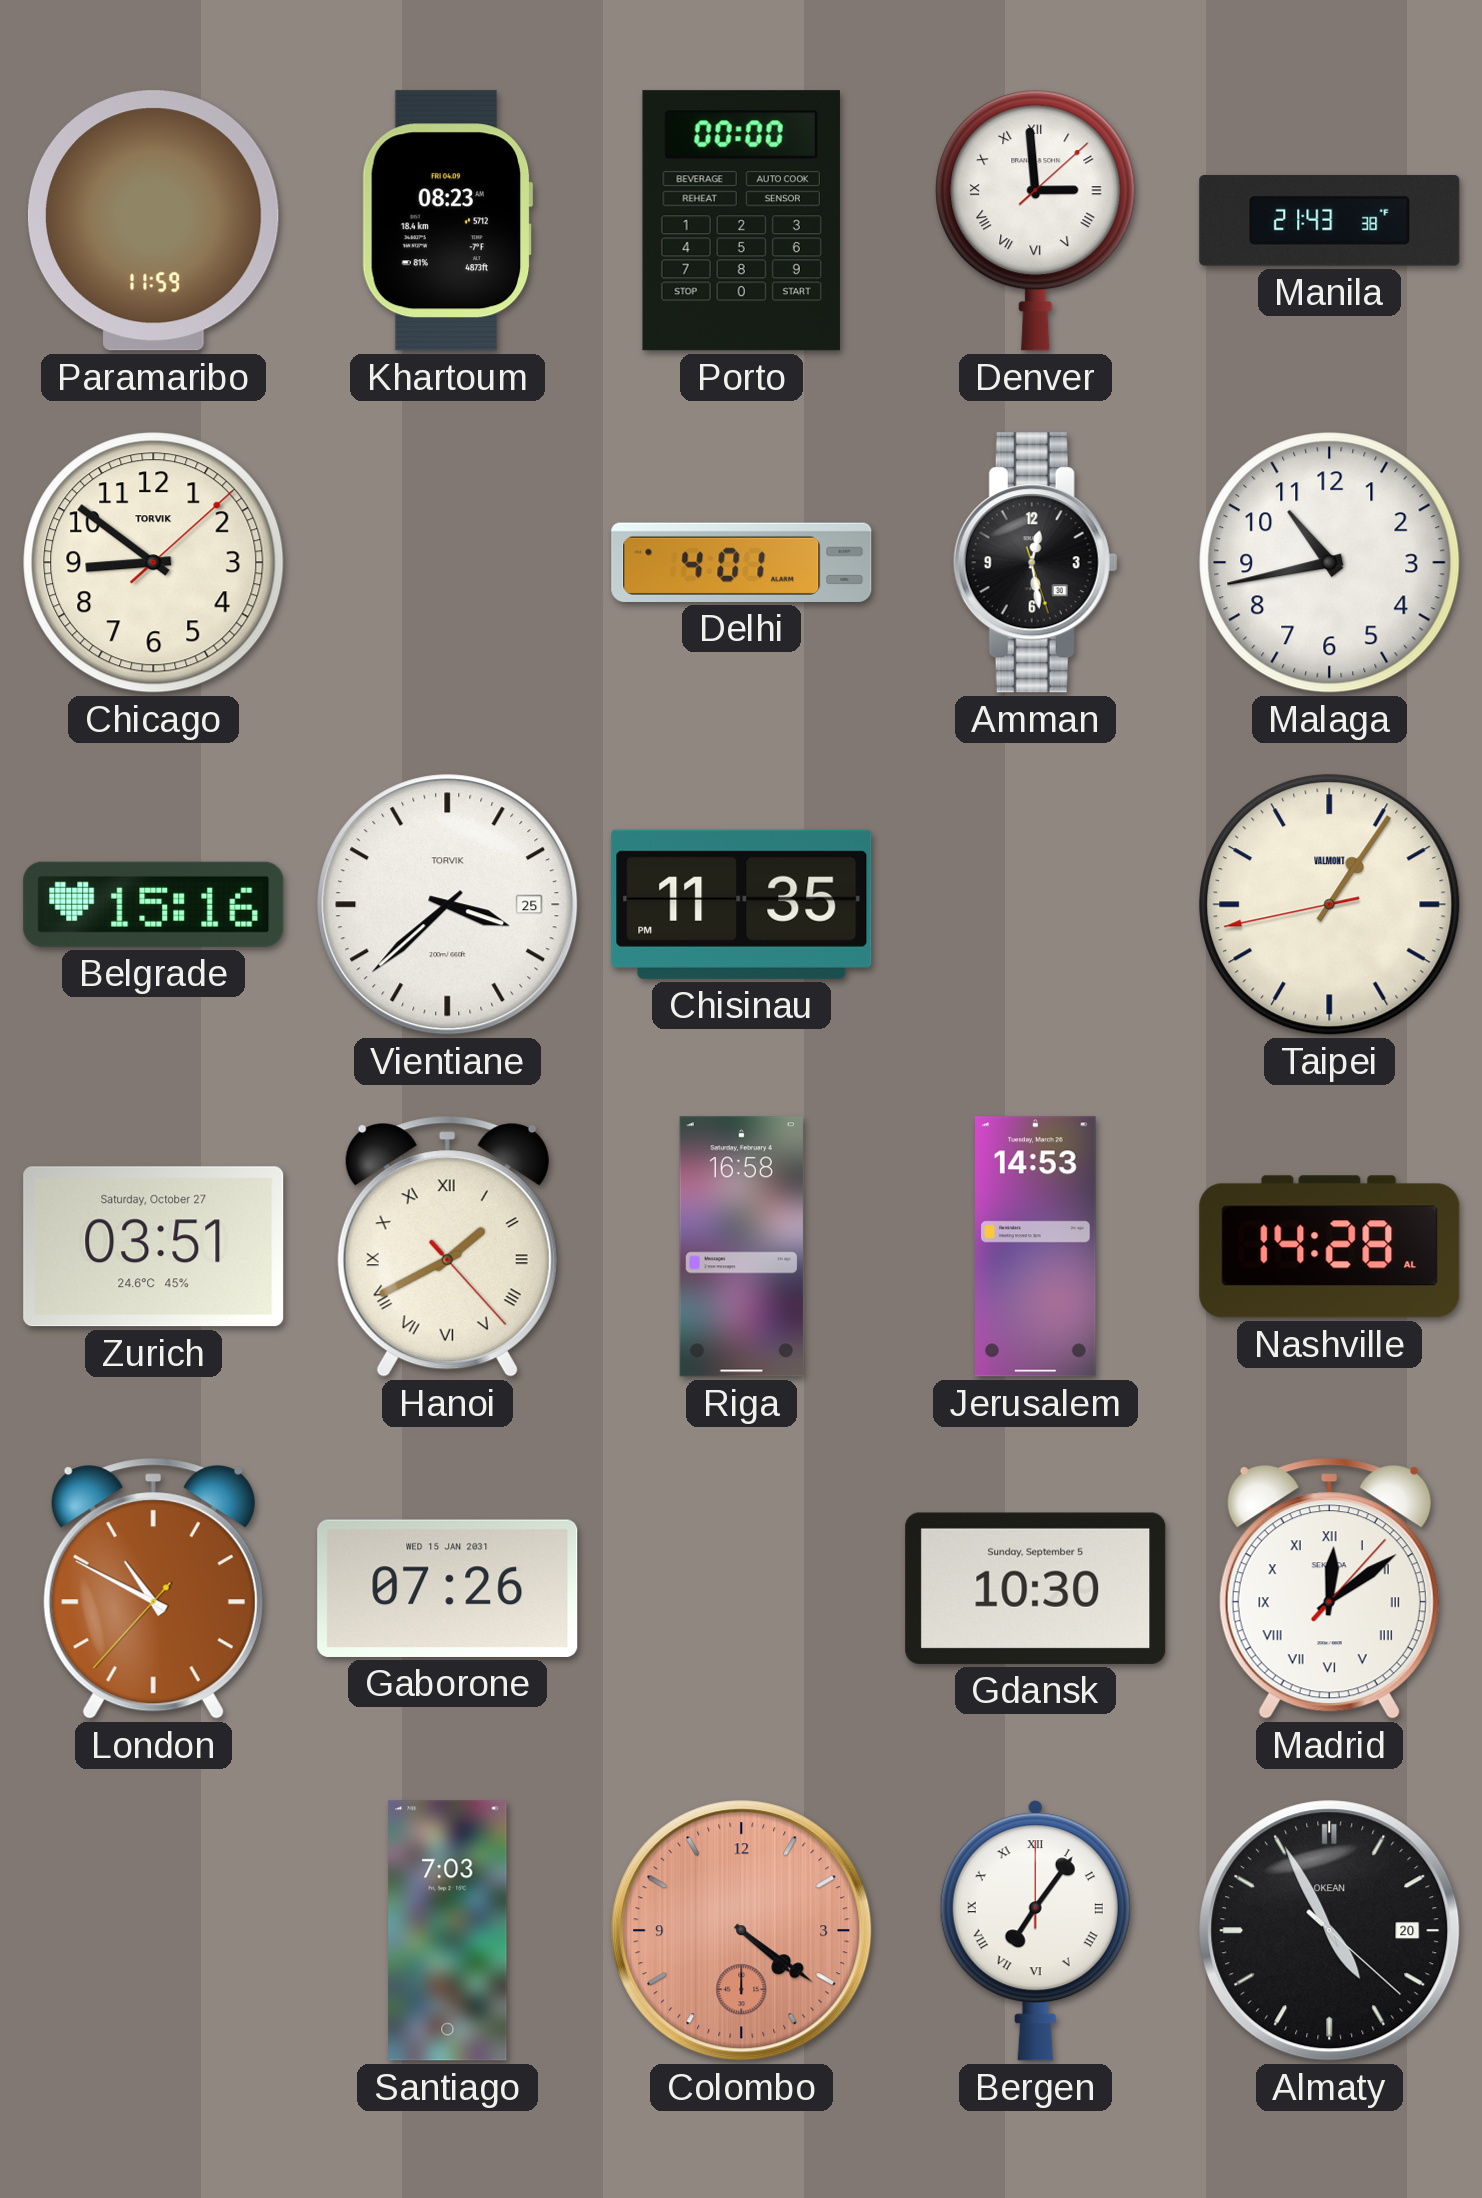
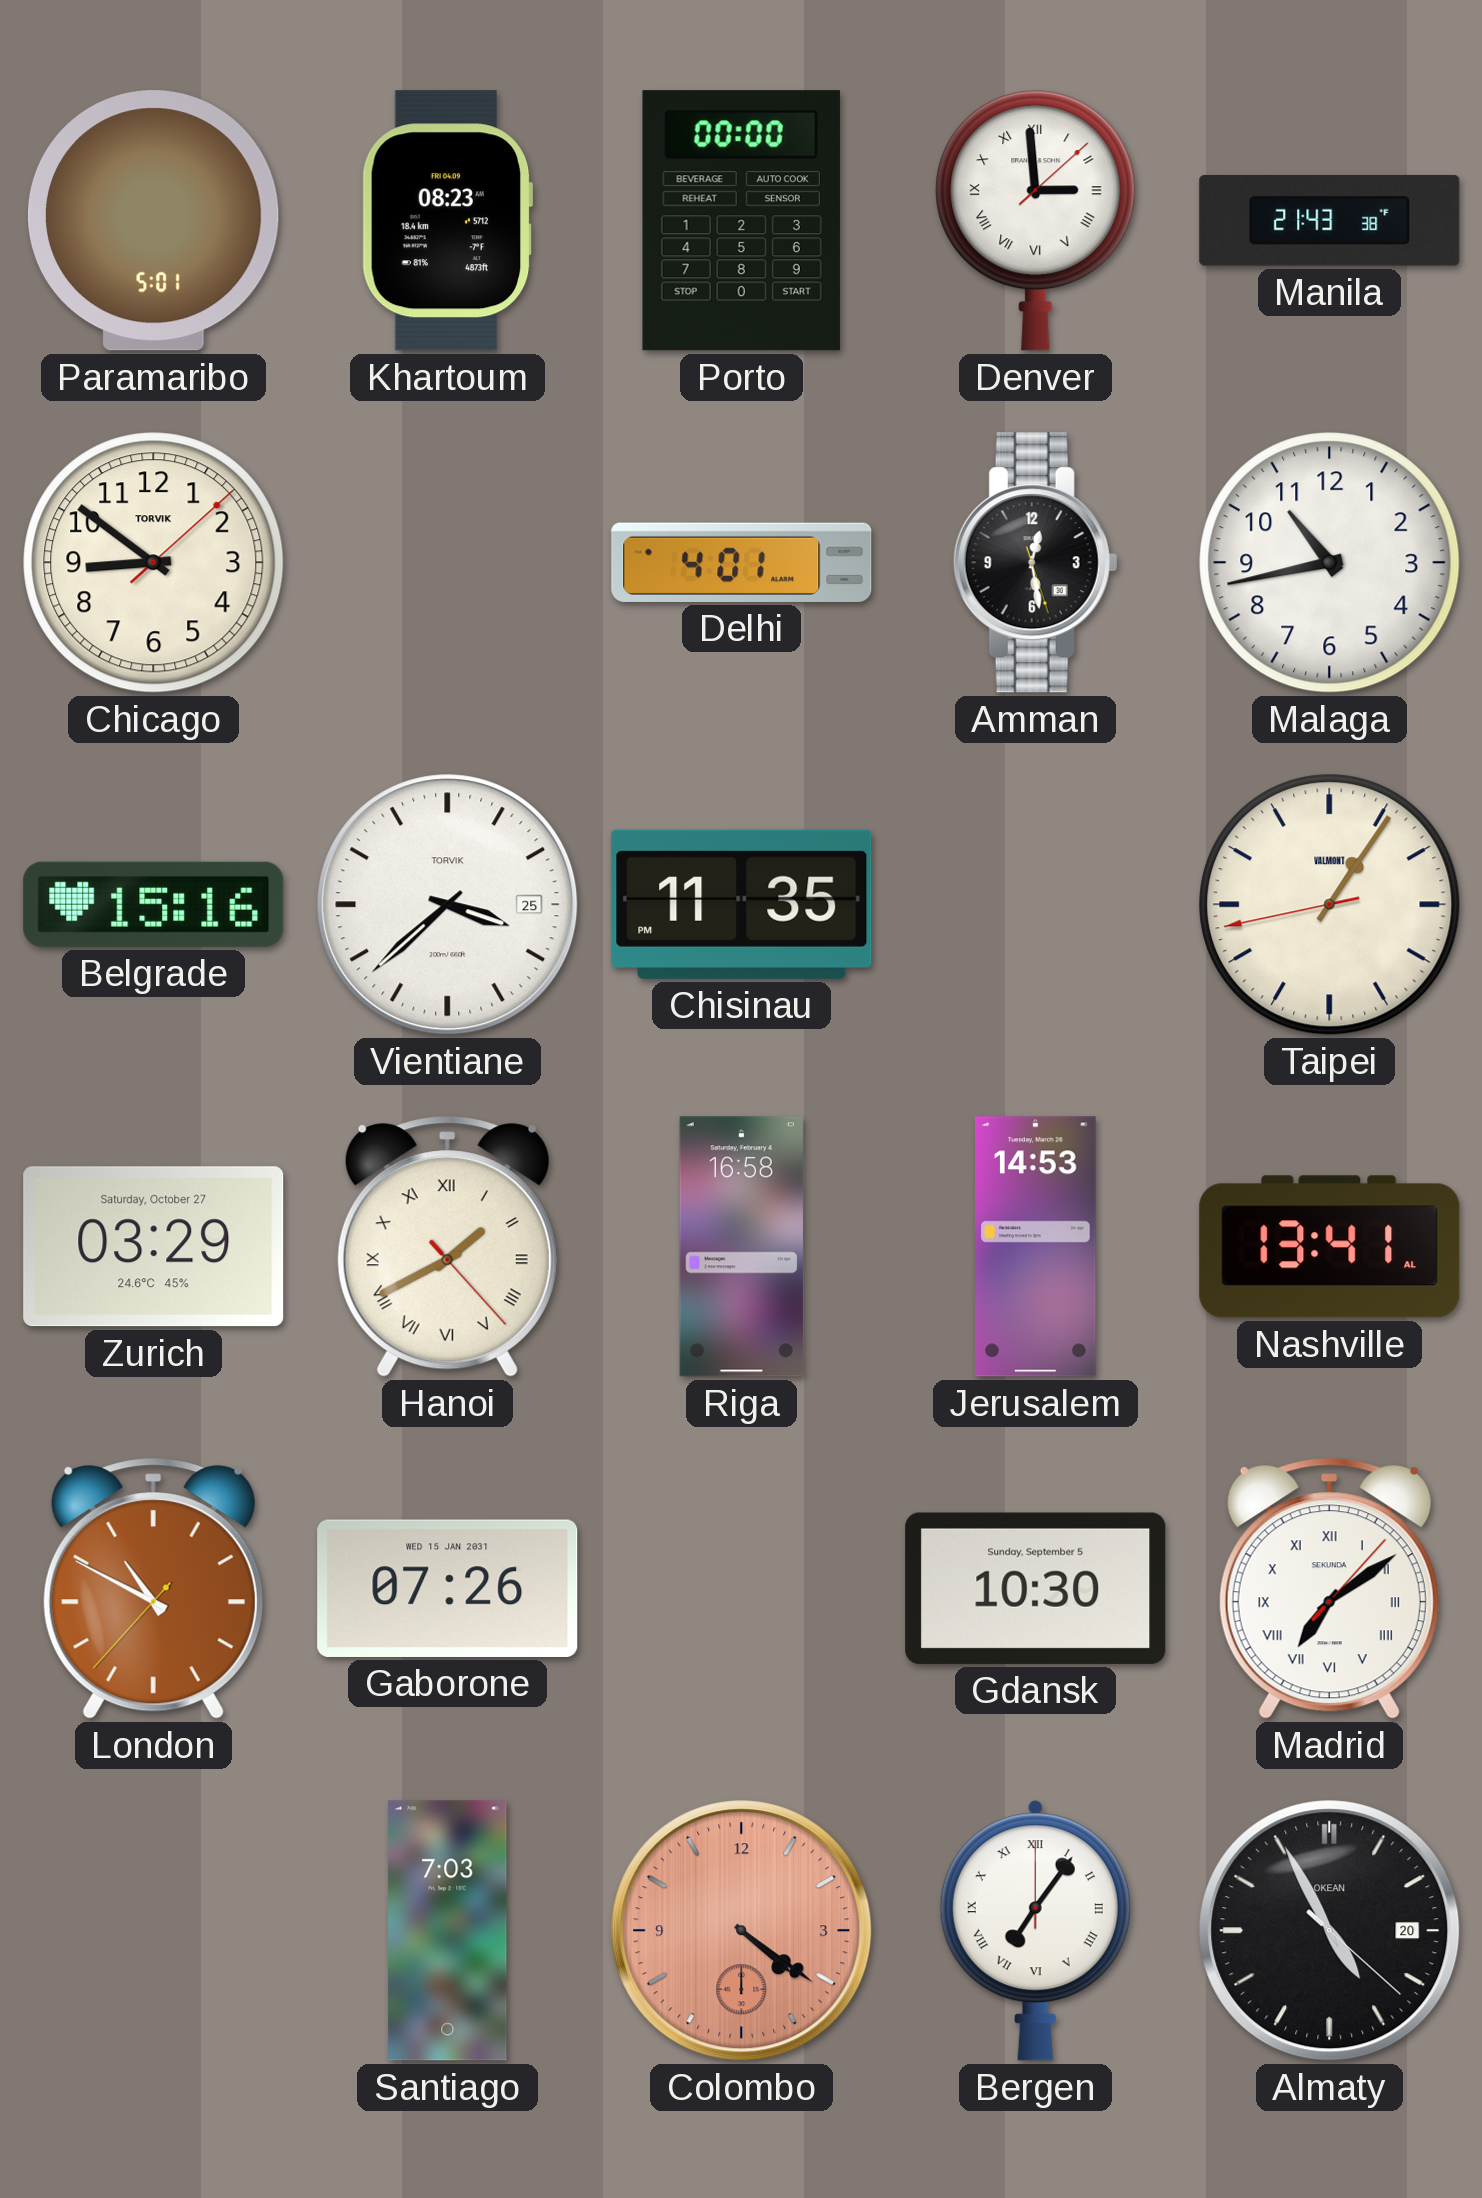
Paramaribo: 11:59 -> 5:01
Zurich: 03:51 -> 03:29
Nashville: 14:28 -> 13:41
Madrid: 12:09 -> 7:09
